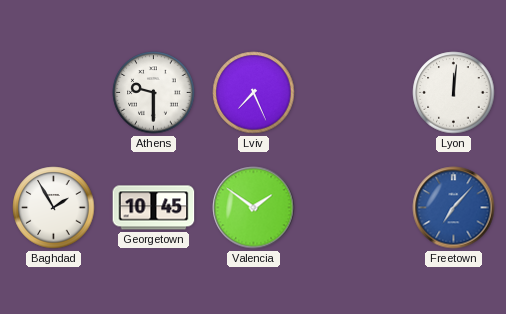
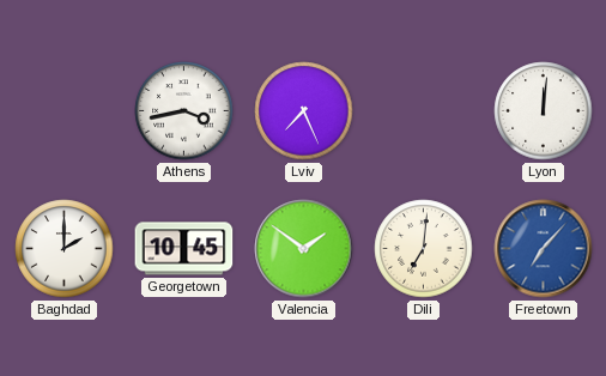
Athens: 9:30 -> 3:43
Baghdad: 1:55 -> 2:00
Dili: none -> 7:01
